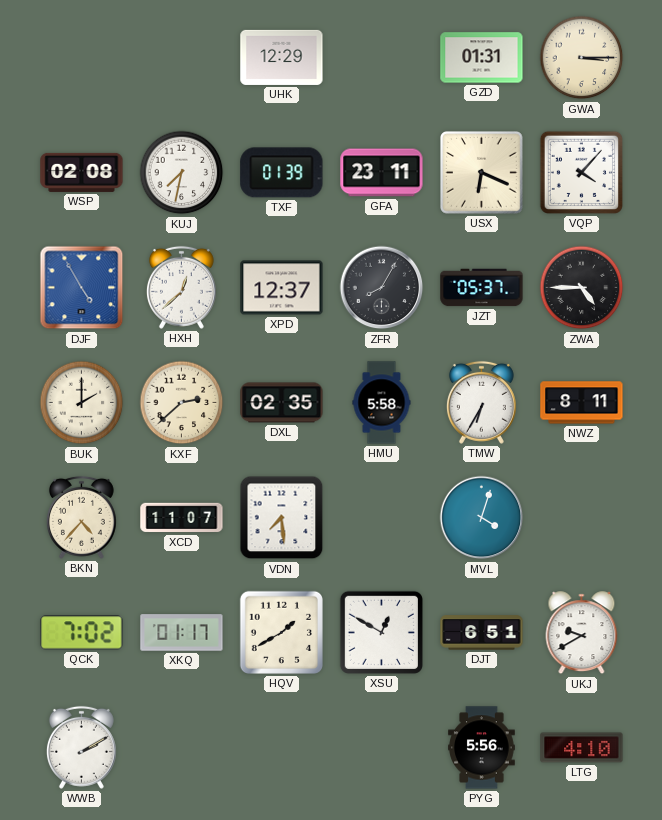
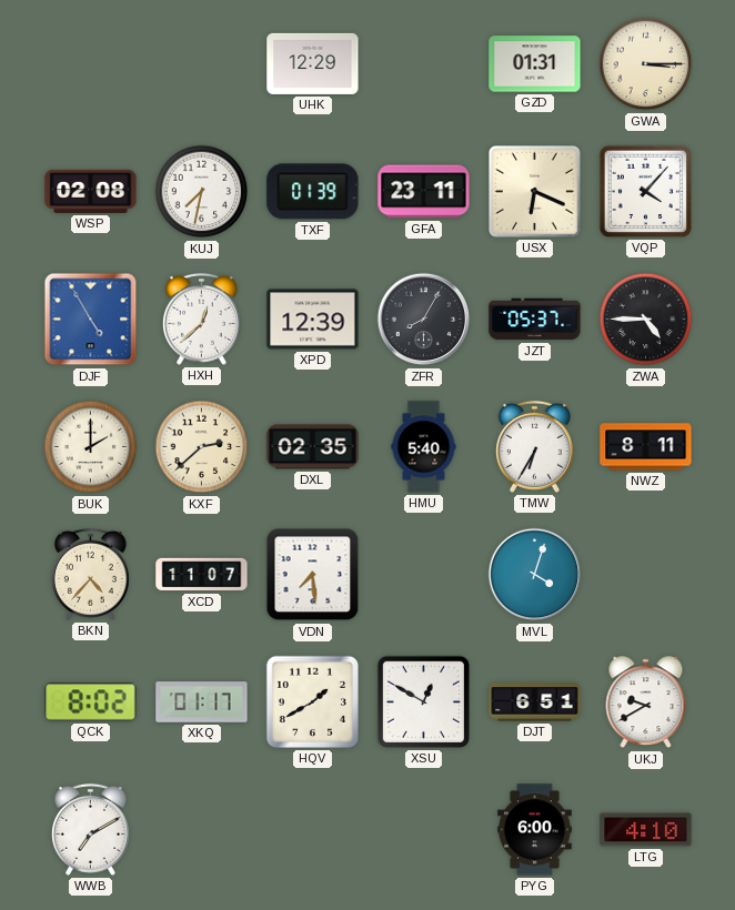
XPD: 12:37 -> 12:39
HMU: 5:58 -> 5:40
QCK: 7:02 -> 8:02
WWB: 2:10 -> 7:10
PYG: 5:56 -> 6:00
